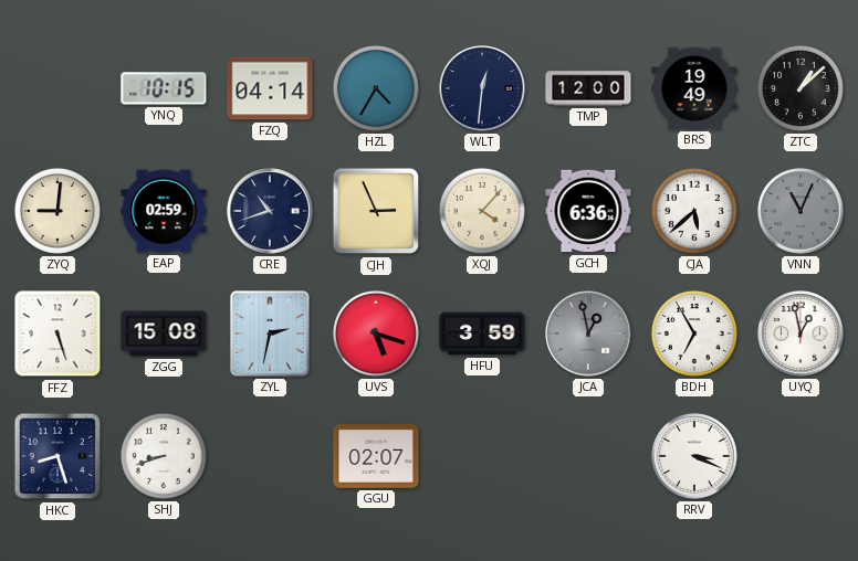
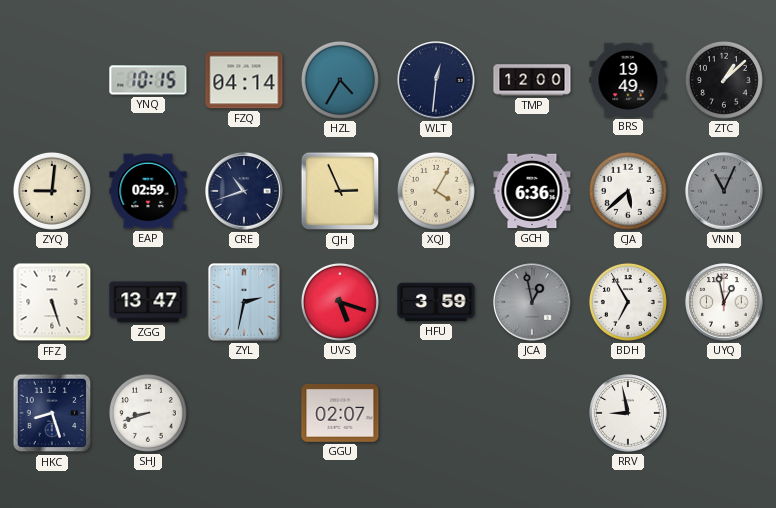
XQJ: 4:07 -> 4:05
ZGG: 15:08 -> 13:47
RRV: 3:19 -> 8:58
